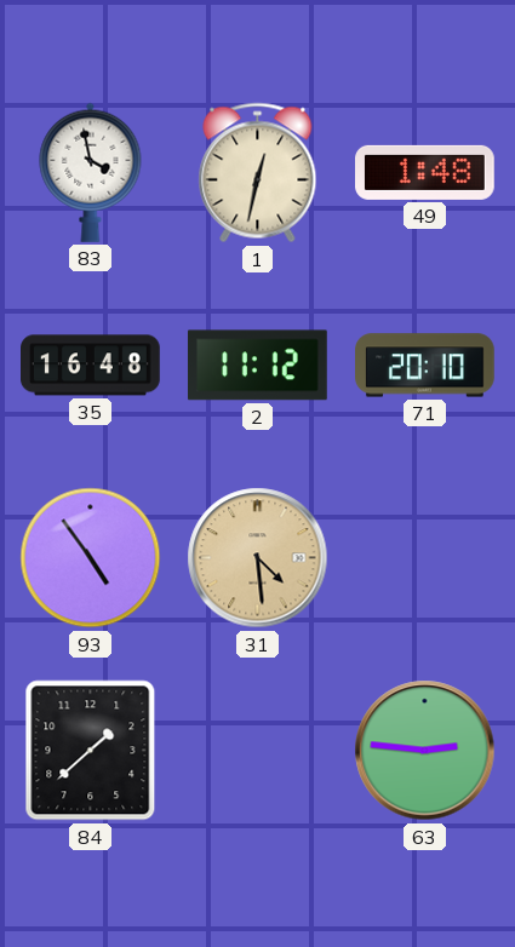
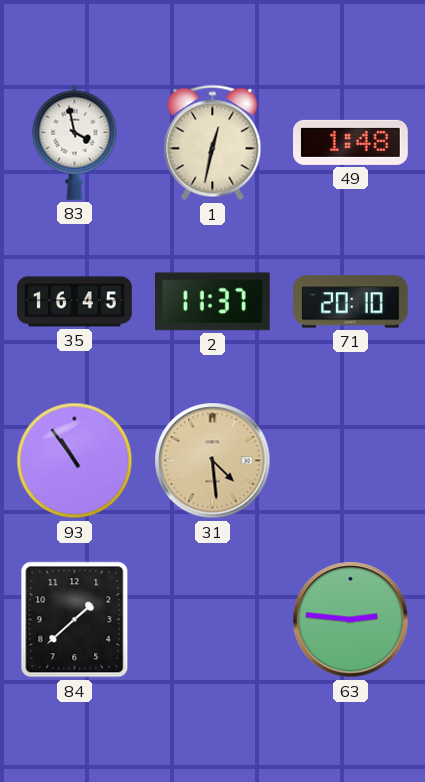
35: 16:48 -> 16:45
2: 11:12 -> 11:37
93: 4:54 -> 10:54
